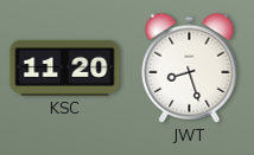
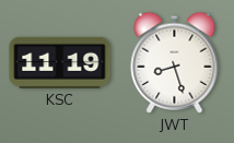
KSC: 11:20 -> 11:19
